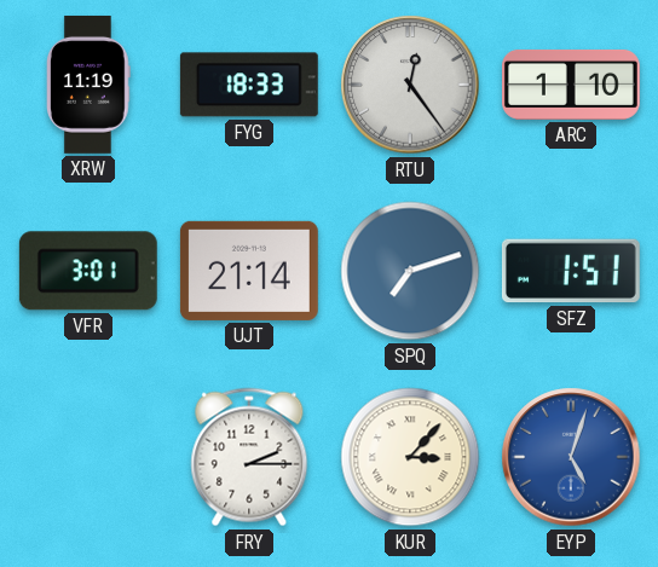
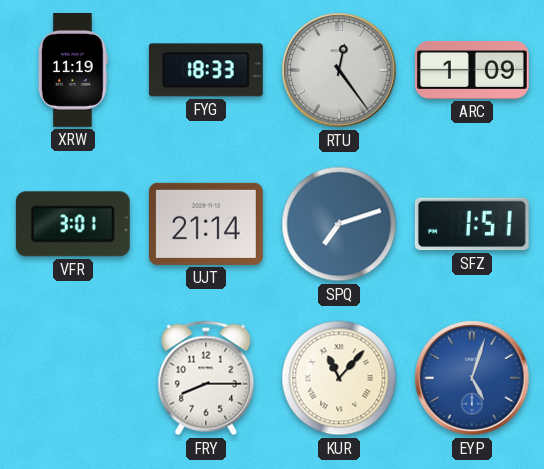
ARC: 1:10 -> 1:09
FRY: 2:15 -> 8:15
KUR: 3:07 -> 11:07
